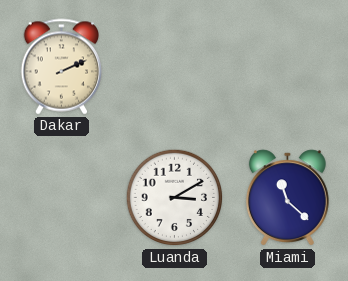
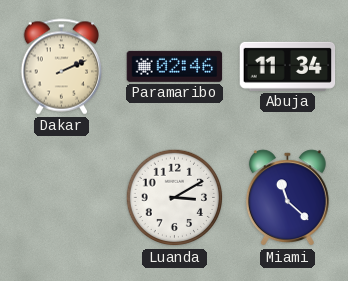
Paramaribo: none -> 02:46
Abuja: none -> 11:34
